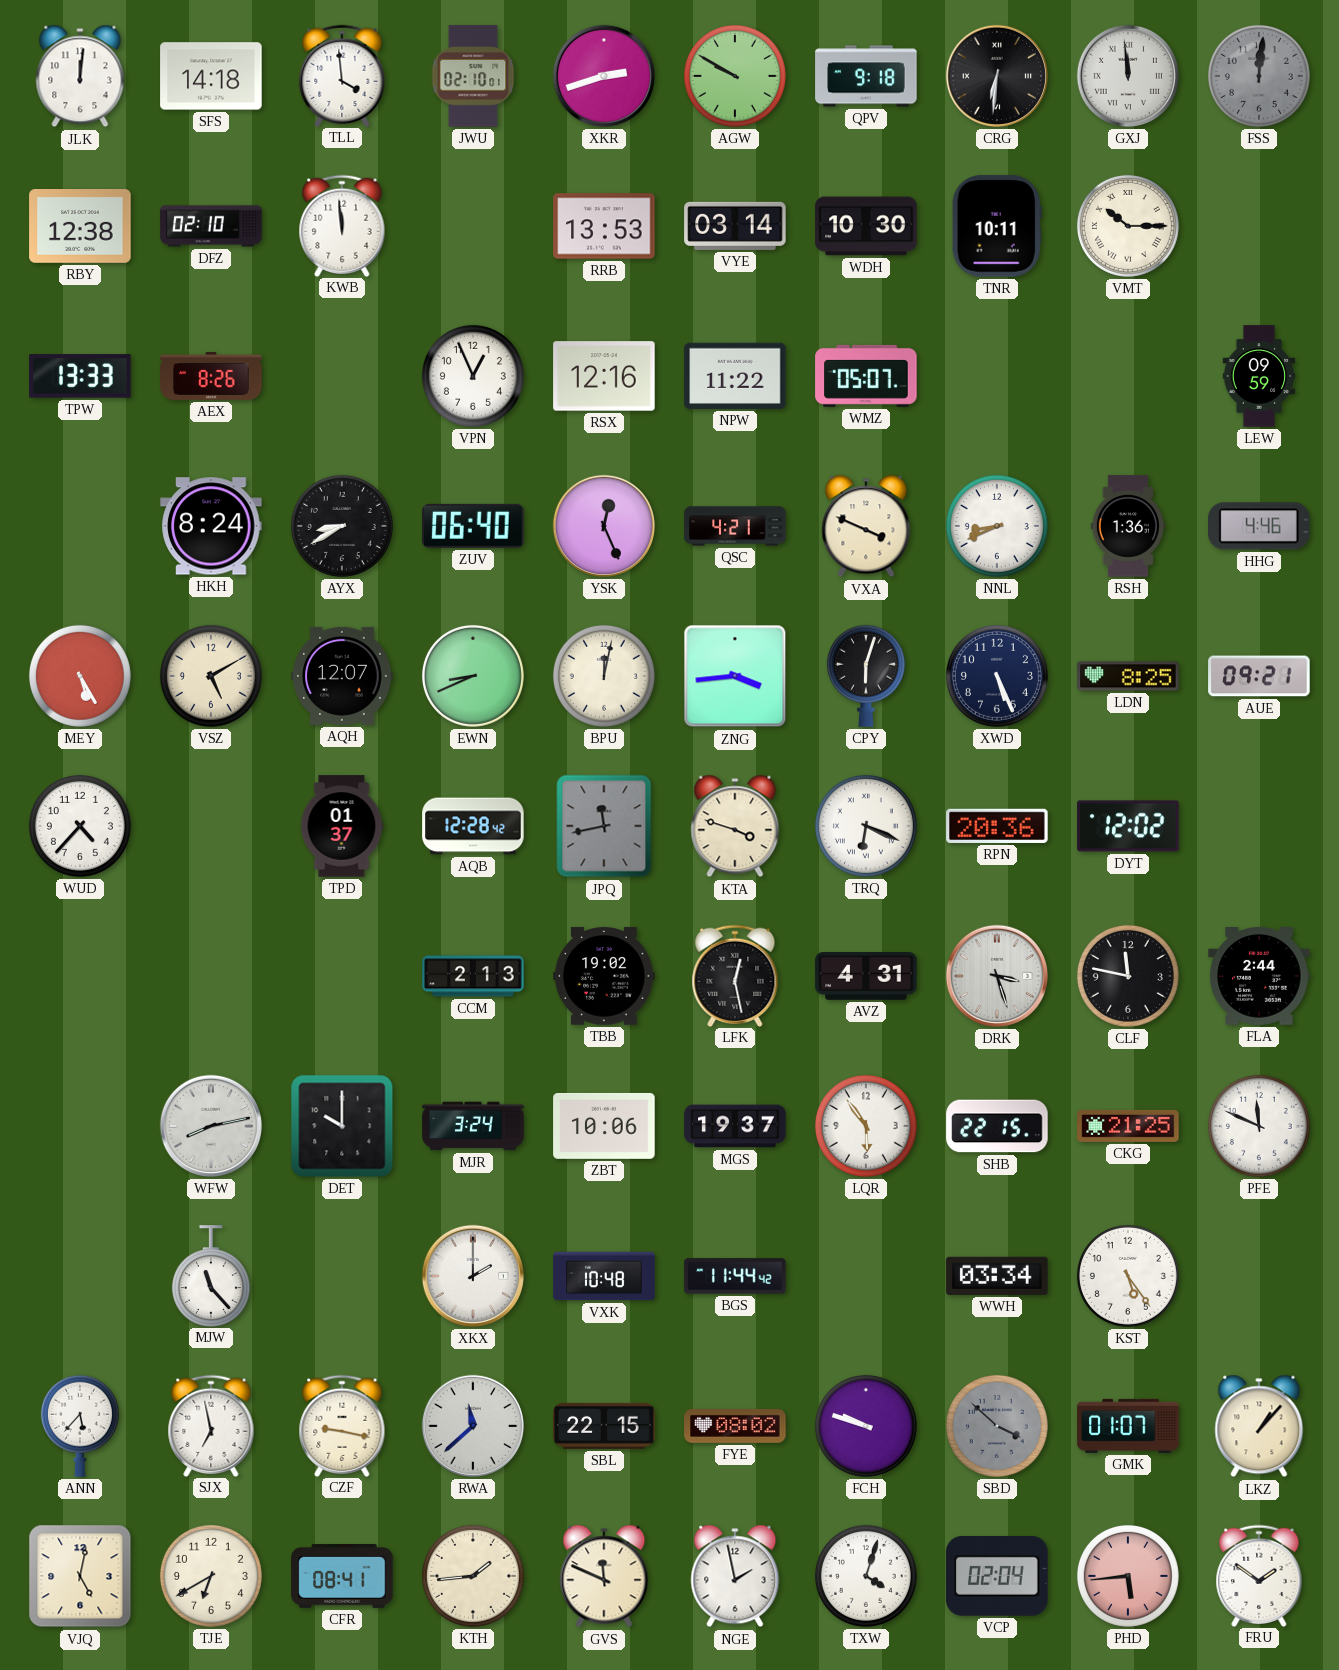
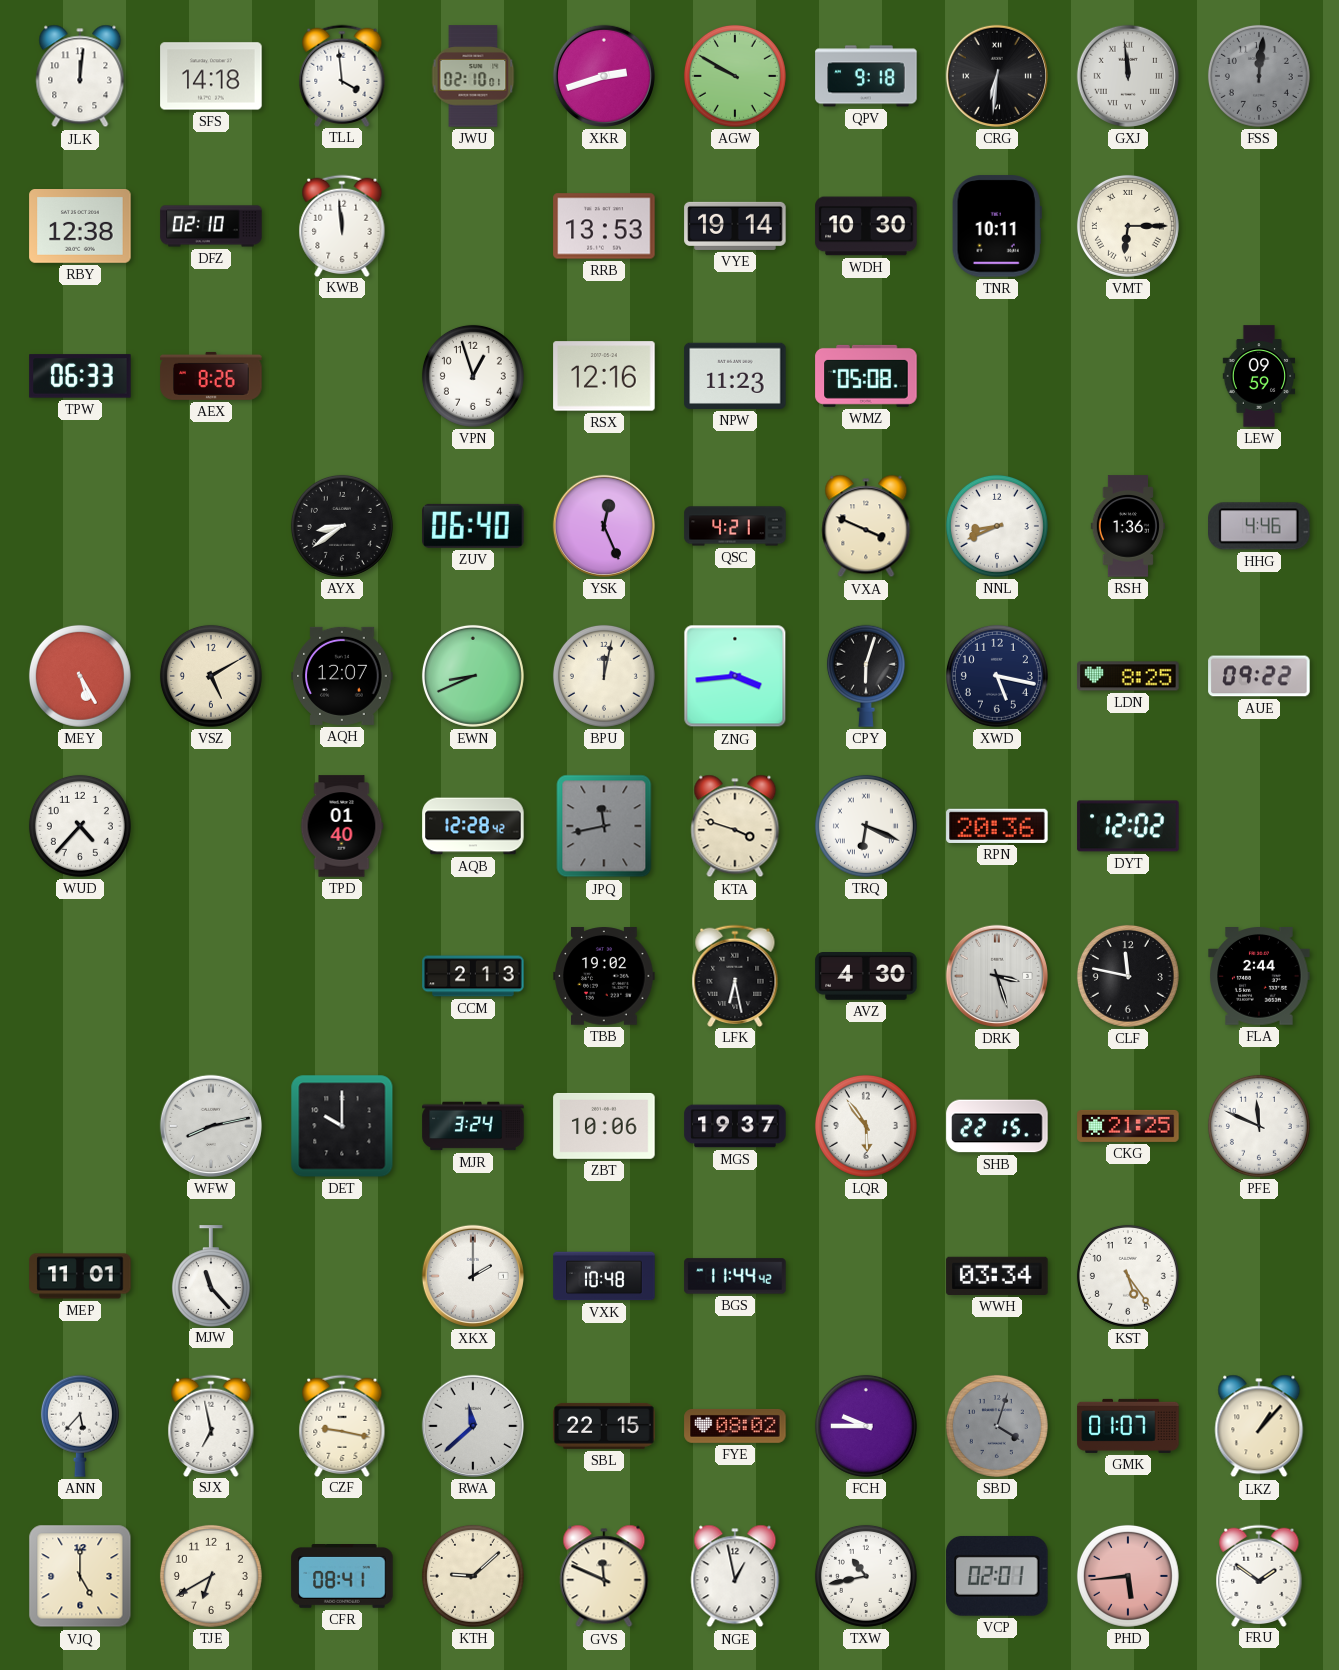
VYE: 03:14 -> 19:14
VMT: 10:15 -> 6:15
TPW: 13:33 -> 06:33
VPN: 12:56 -> 12:57
NPW: 11:22 -> 11:23
WMZ: 05:07 -> 05:08
HKH: 8:24 -> none
AYX: 8:40 -> 8:39
XWD: 5:26 -> 5:17
AUE: 09:21 -> 09:22
TPD: 01:37 -> 01:40
LFK: 12:28 -> 6:28
AVZ: 4:31 -> 4:30
MEP: none -> 11:01
FCH: 9:48 -> 9:45
SBD: 3:52 -> 4:03
VJQ: 5:02 -> 5:00
KTH: 1:44 -> 9:08
NGE: 1:58 -> 12:58
TXW: 4:03 -> 10:43
VCP: 02:04 -> 02:01
